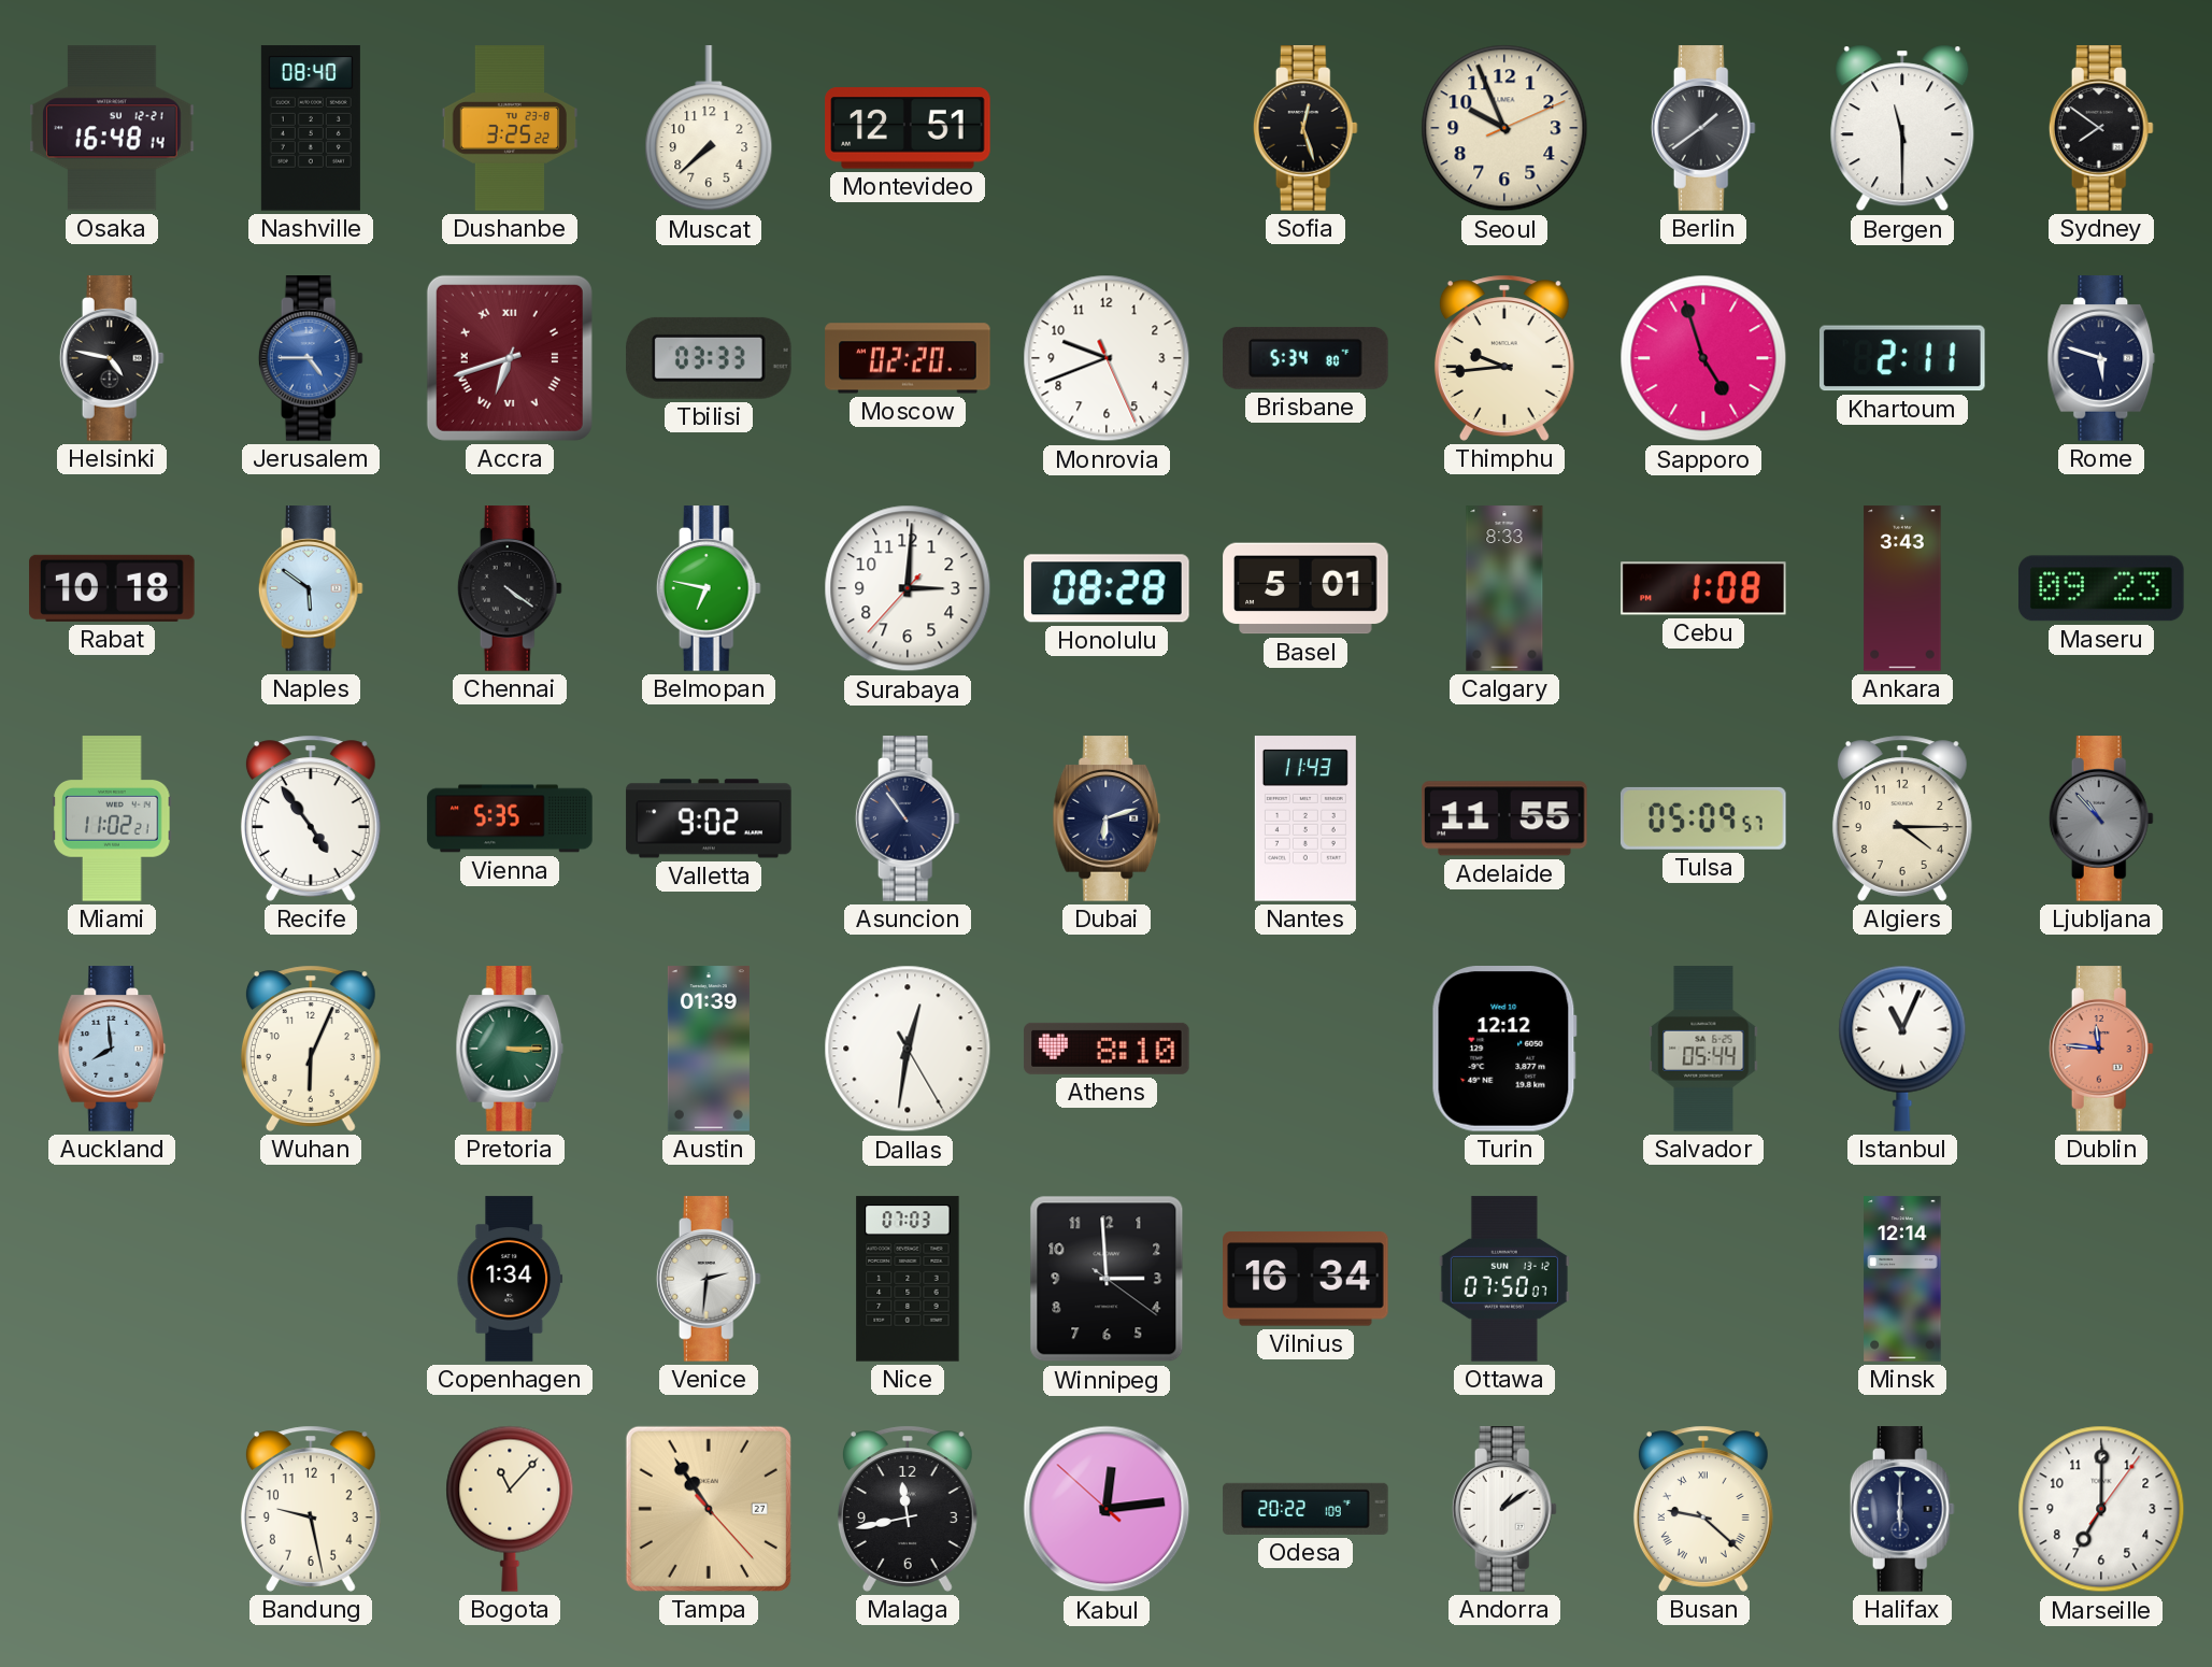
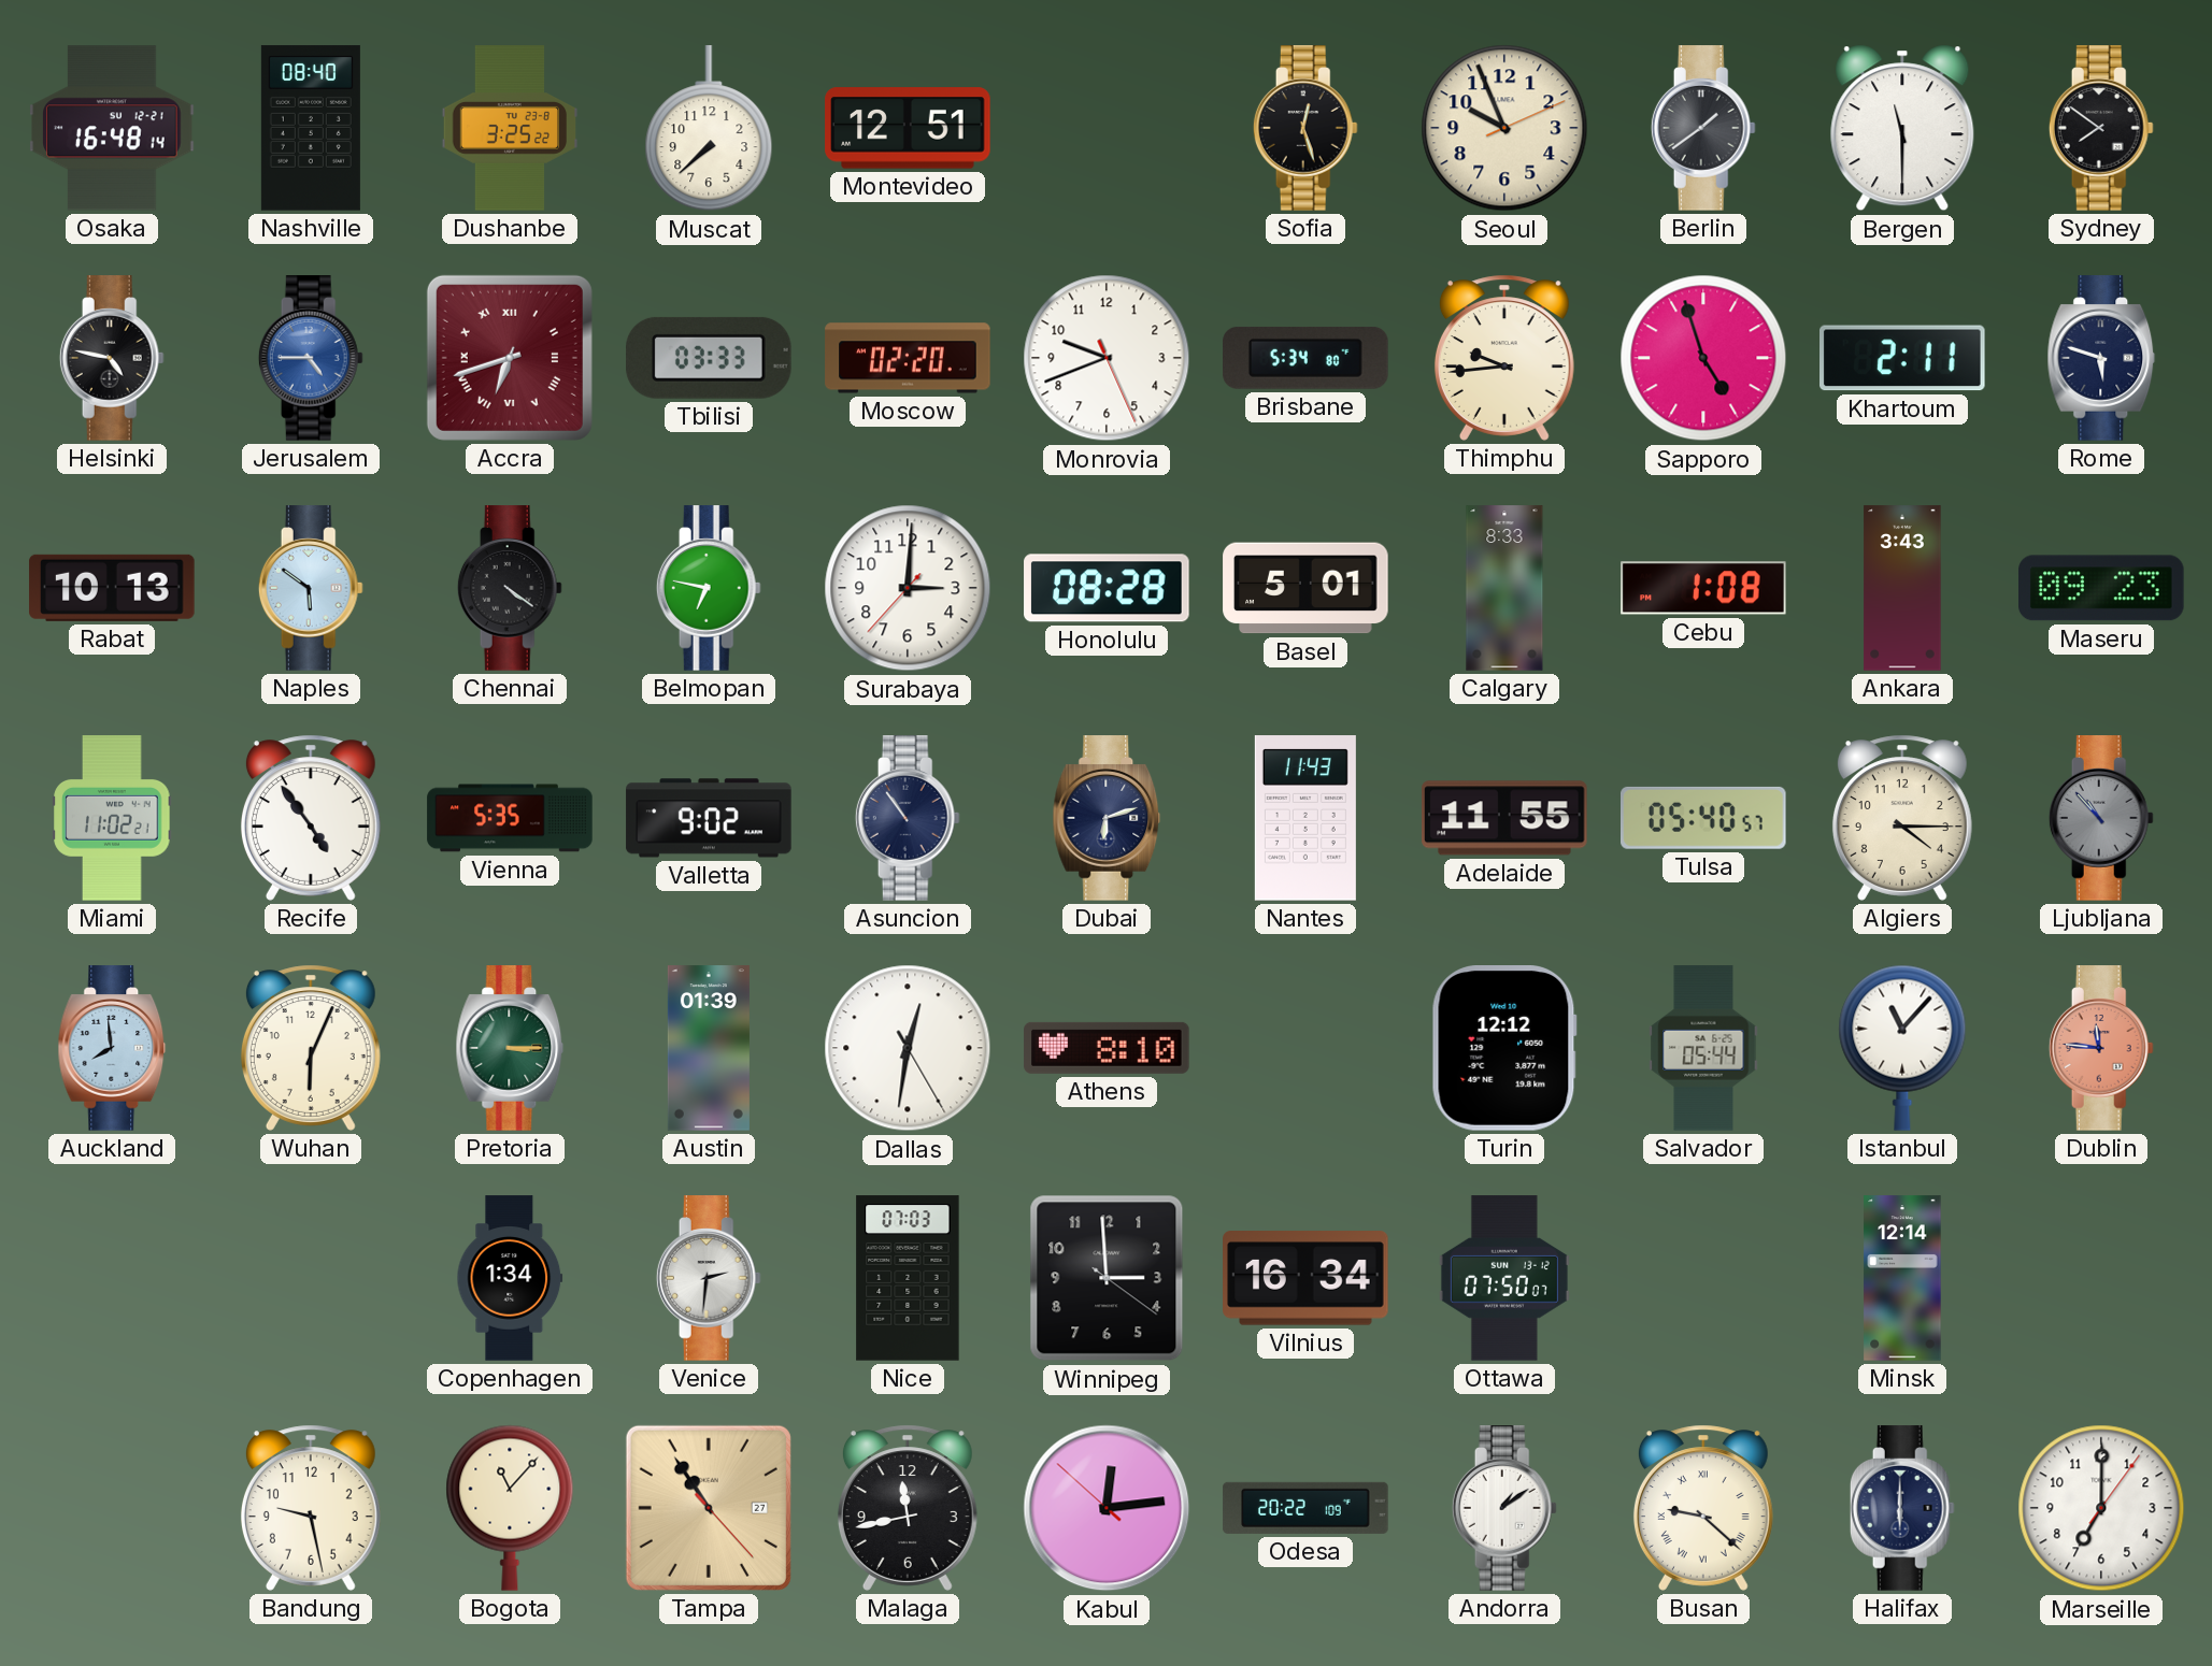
Rabat: 10:18 -> 10:13
Tulsa: 05:09 -> 05:40
Istanbul: 11:04 -> 11:07
